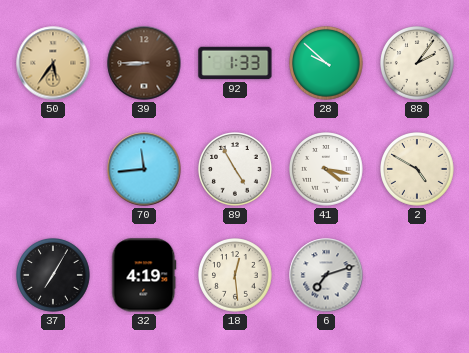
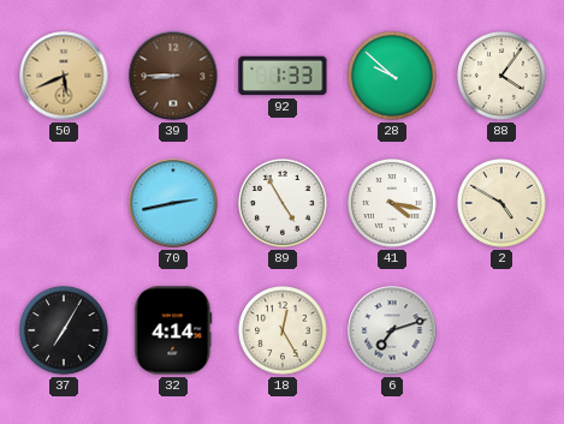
50: 5:36 -> 5:41
88: 2:06 -> 4:06
70: 11:44 -> 2:43
32: 4:19 -> 4:14
18: 12:29 -> 12:25
